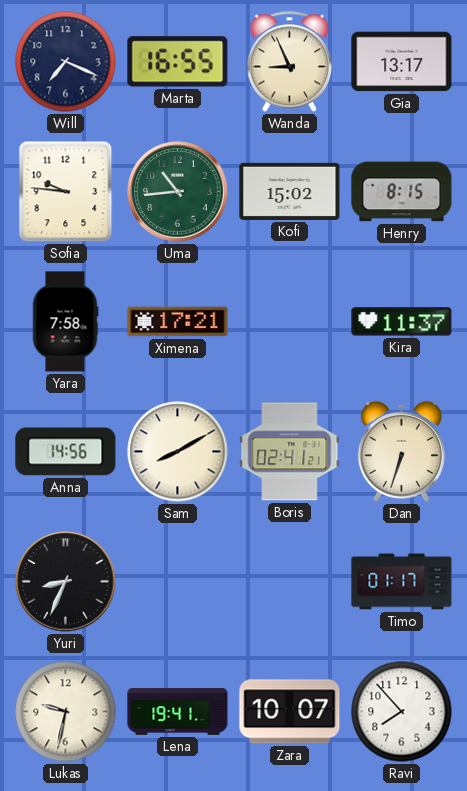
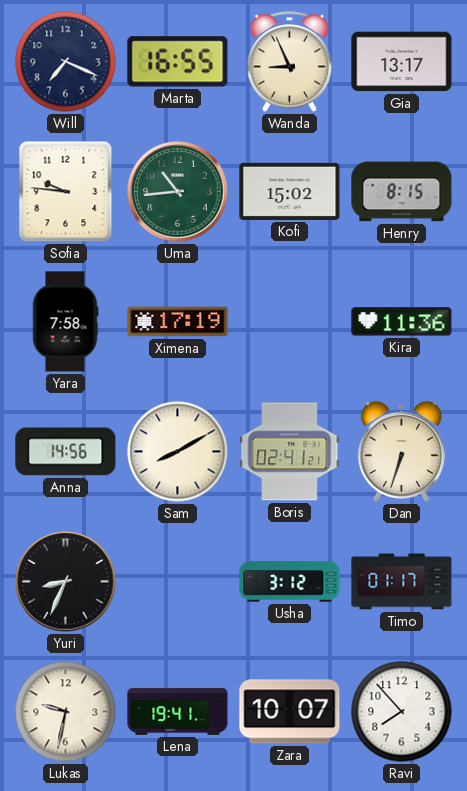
Ximena: 17:21 -> 17:19
Kira: 11:37 -> 11:36
Usha: none -> 3:12
